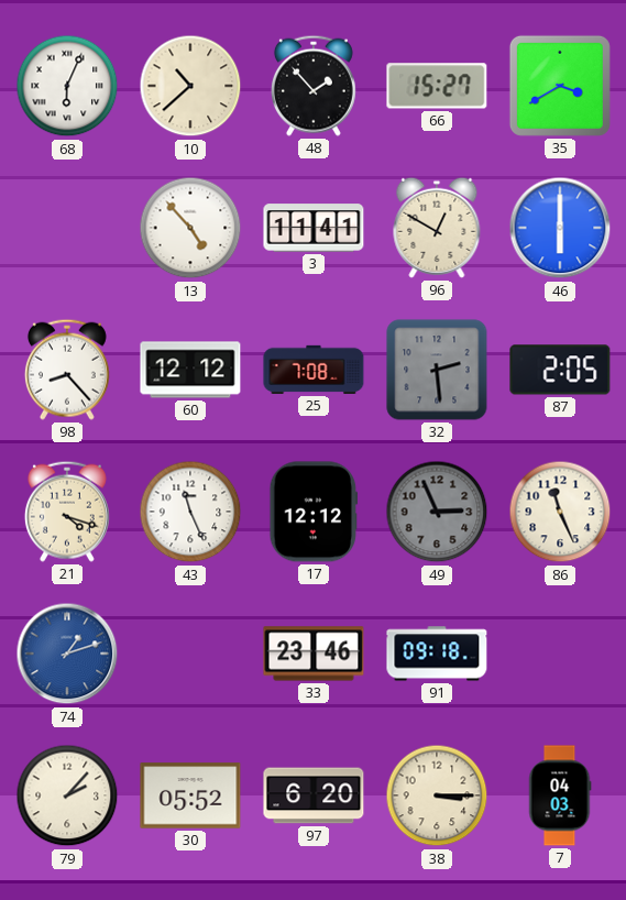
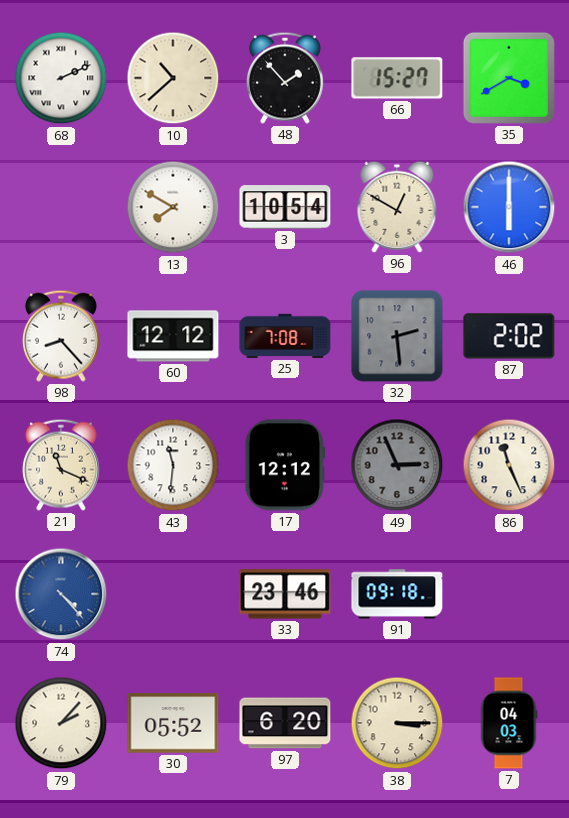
68: 6:04 -> 2:11
13: 4:53 -> 7:50
3: 11:41 -> 10:54
87: 2:05 -> 2:02
21: 4:18 -> 11:19
43: 11:26 -> 11:31
74: 1:12 -> 4:23
